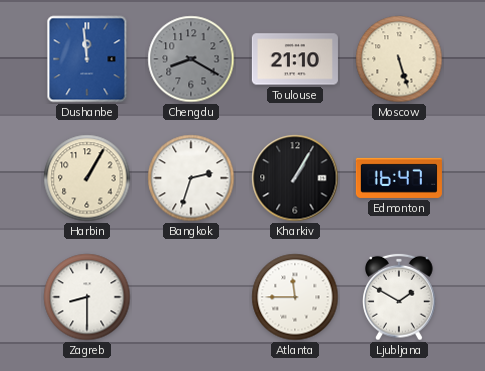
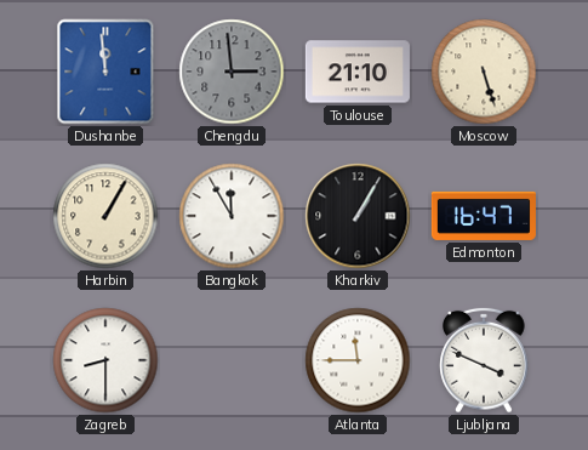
Chengdu: 8:20 -> 2:59
Bangkok: 2:33 -> 11:55
Ljubljana: 1:50 -> 3:49
